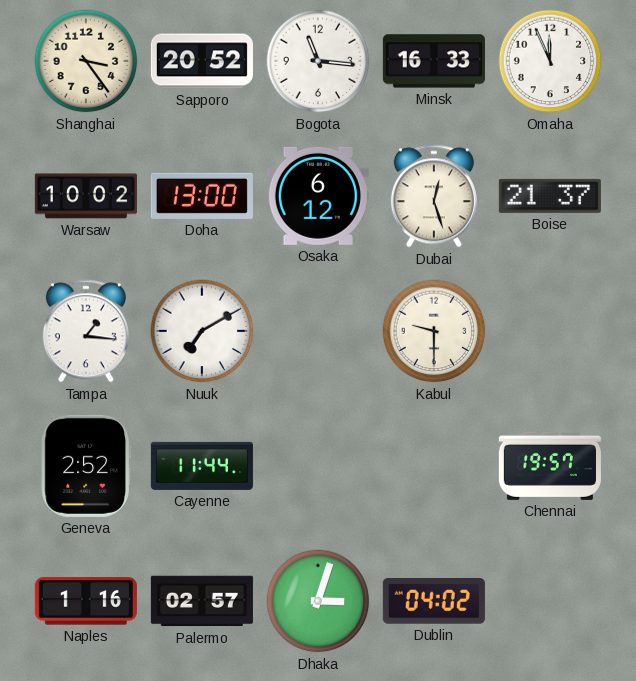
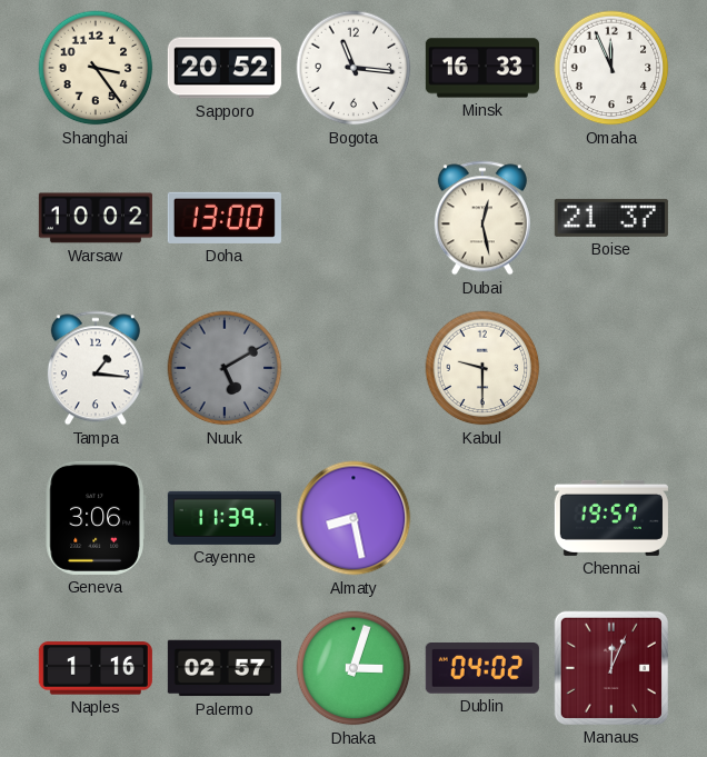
Osaka: 6:12 -> none
Dubai: 12:27 -> 12:28
Nuuk: 7:10 -> 5:10
Nuuk dial: white -> grey
Geneva: 2:52 -> 3:06
Cayenne: 11:44 -> 11:39
Almaty: none -> 8:28
Manaus: none -> 12:04
